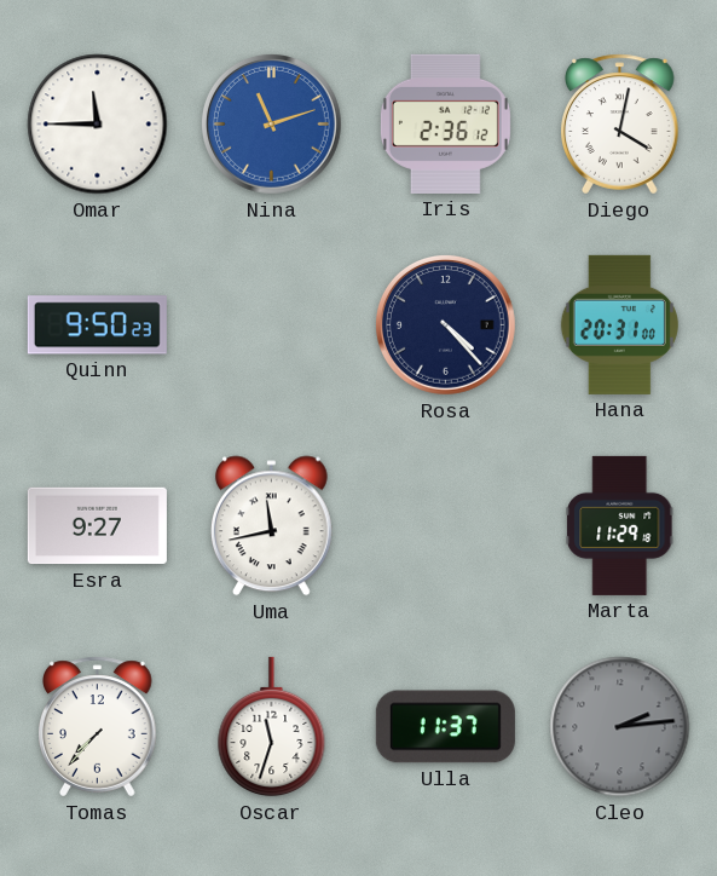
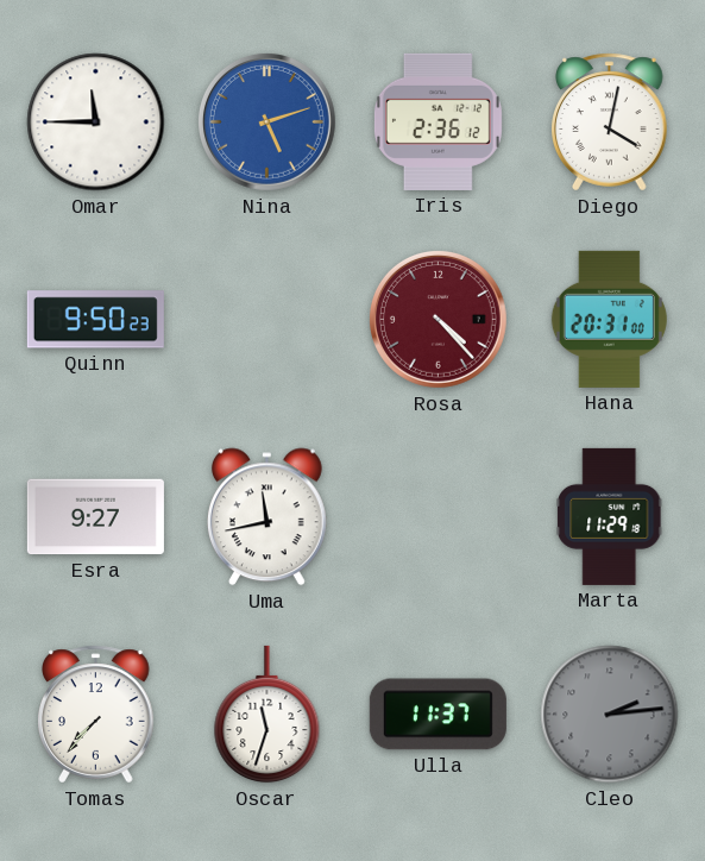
Nina: 11:12 -> 5:12
Rosa dial: navy -> burgundy
